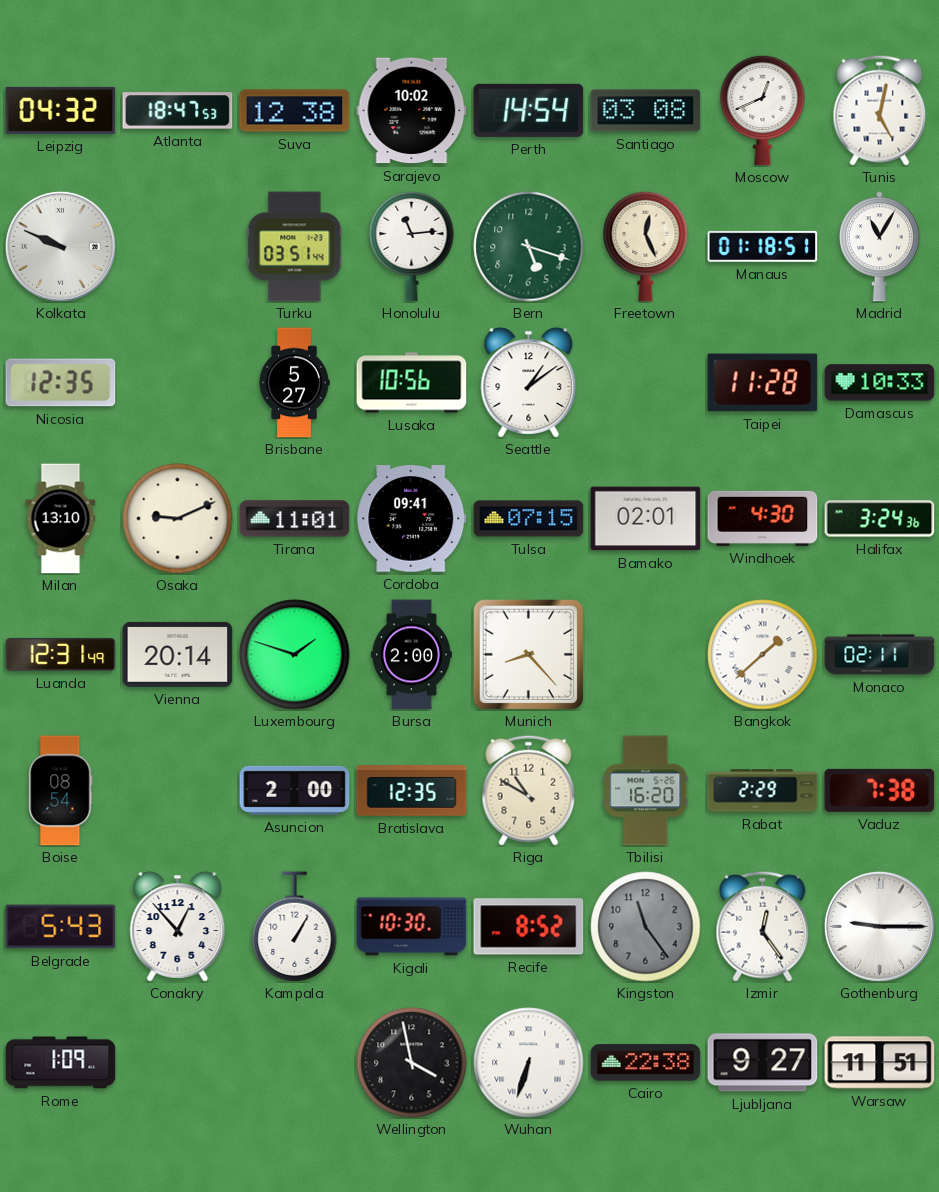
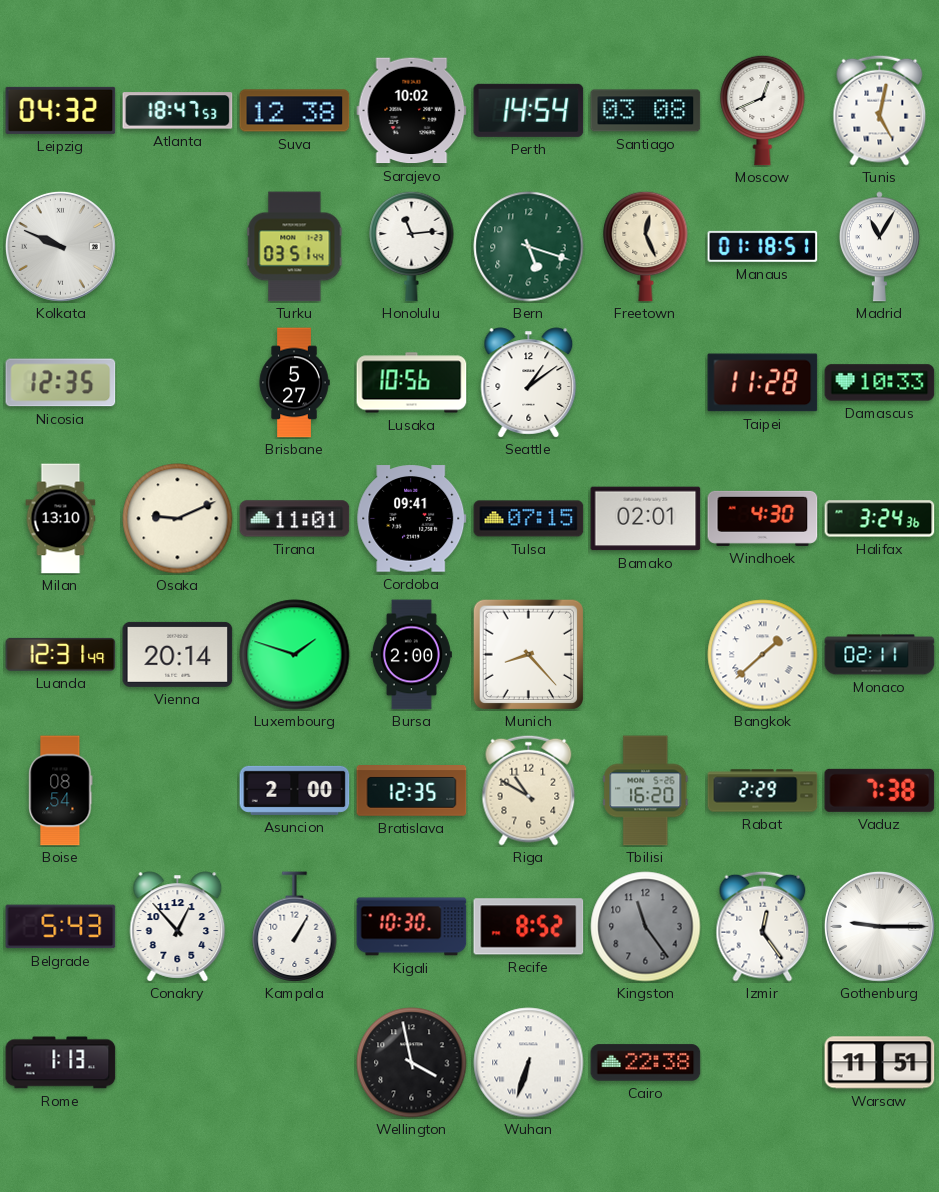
Rome: 1:09 -> 1:13
Ljubljana: 9:27 -> none
